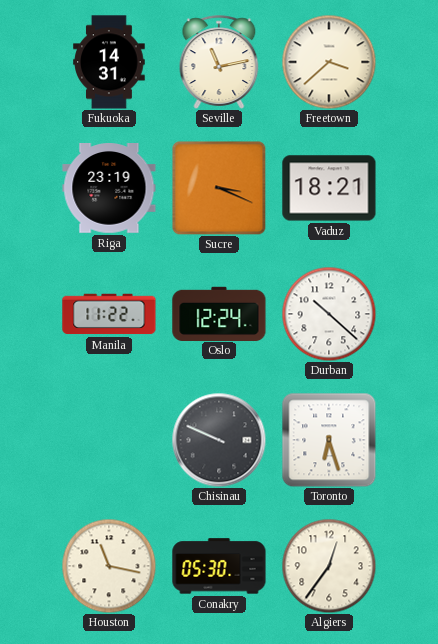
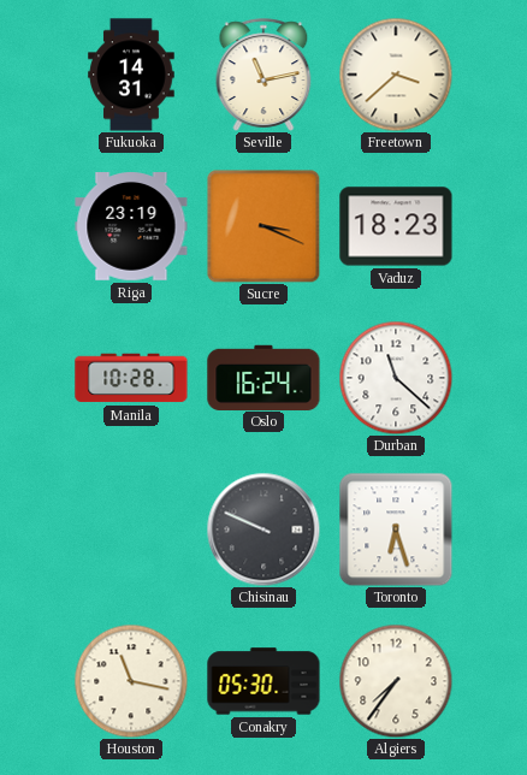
Vaduz: 18:21 -> 18:23
Manila: 11:22 -> 10:28
Oslo: 12:24 -> 16:24
Durban: 10:22 -> 11:22
Algiers: 12:36 -> 7:36
